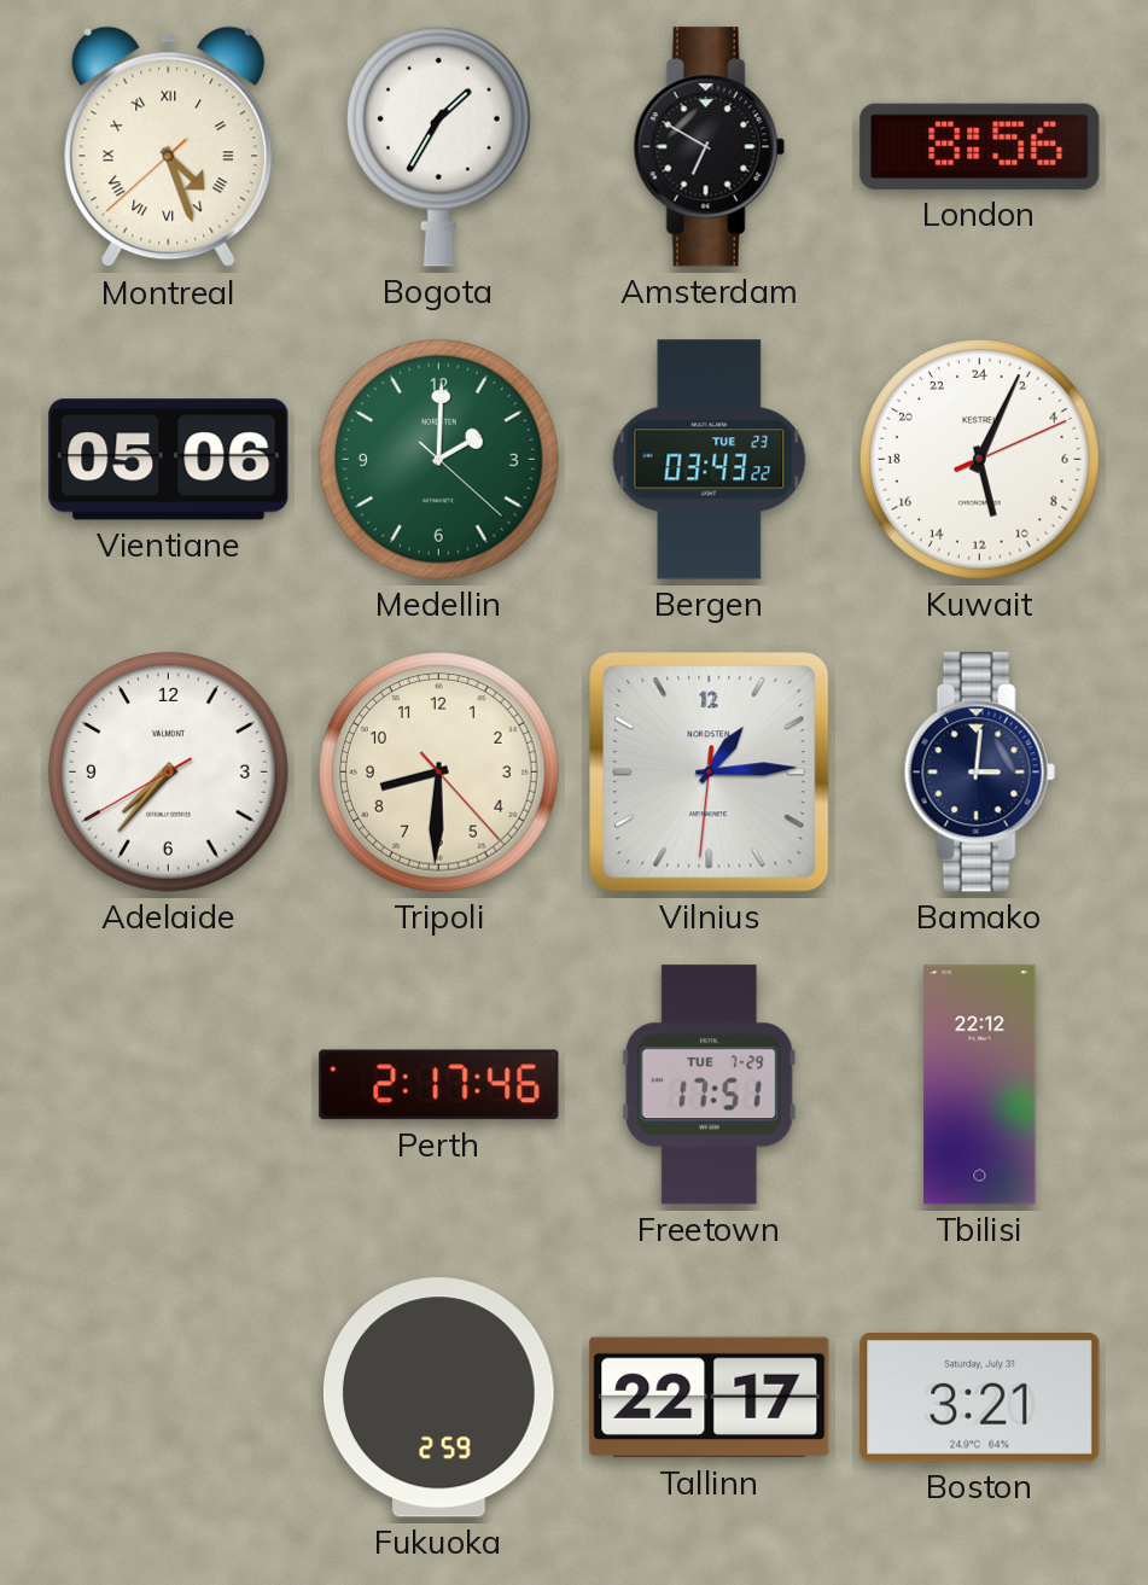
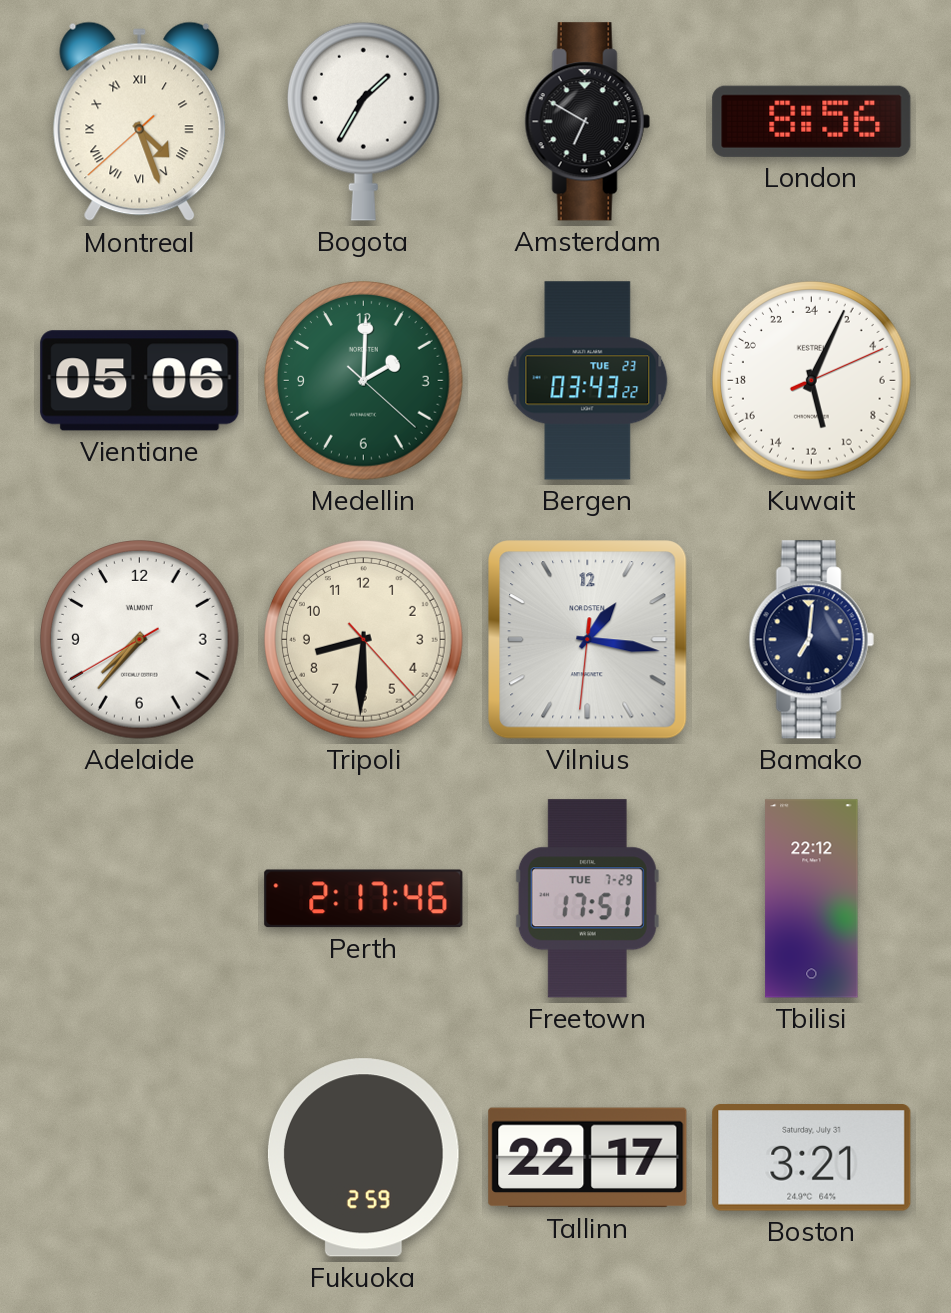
Vilnius: 1:14 -> 1:16
Bamako: 3:01 -> 7:01
